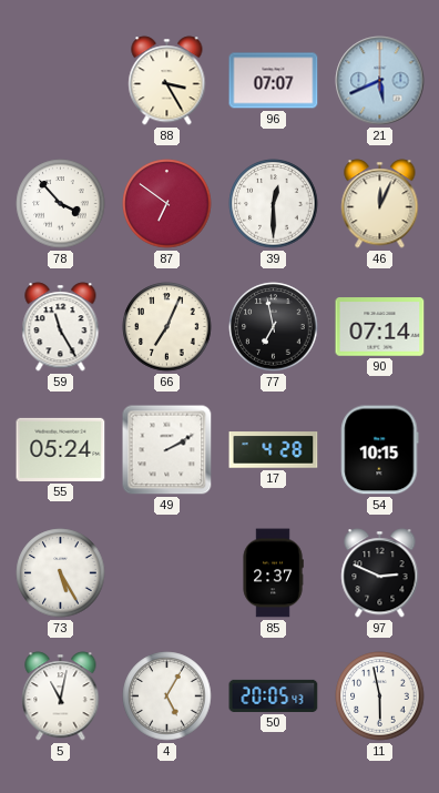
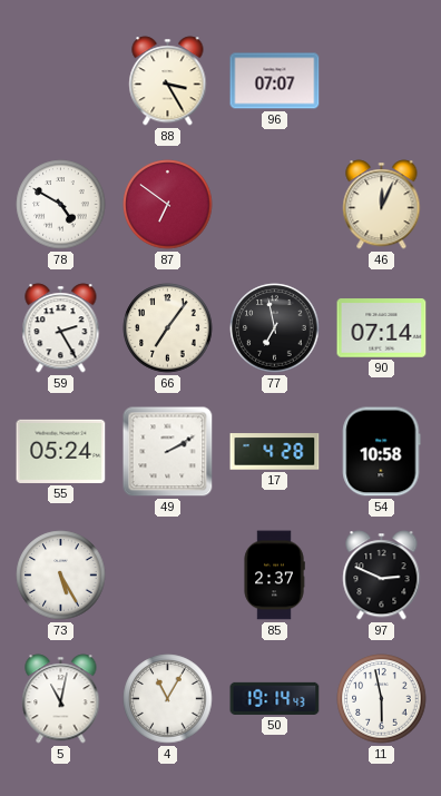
21: 5:41 -> none
78: 3:53 -> 4:50
39: 12:30 -> none
59: 11:25 -> 2:25
66: 7:04 -> 7:06
54: 10:15 -> 10:58
4: 5:05 -> 11:05
50: 20:05 -> 19:14
